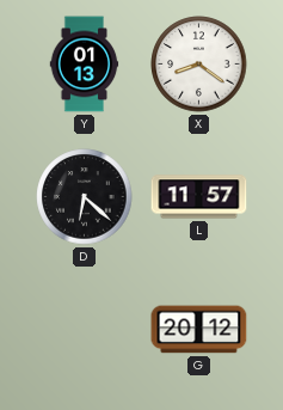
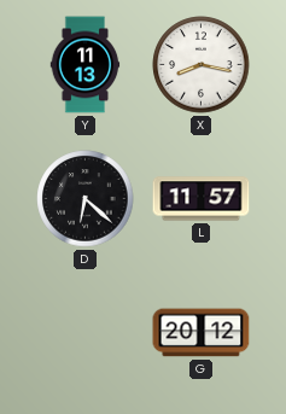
Y: 01:13 -> 11:13
X: 8:21 -> 8:17
